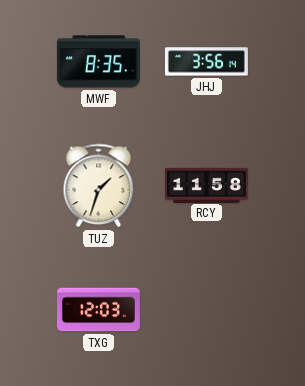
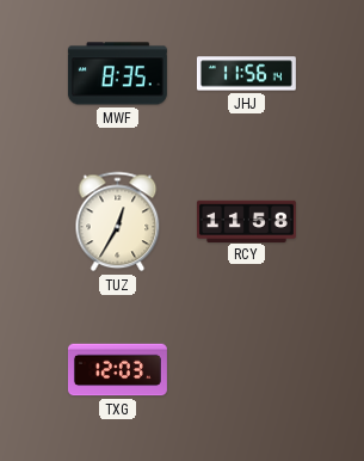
JHJ: 3:56 -> 11:56
TUZ: 1:33 -> 12:35
